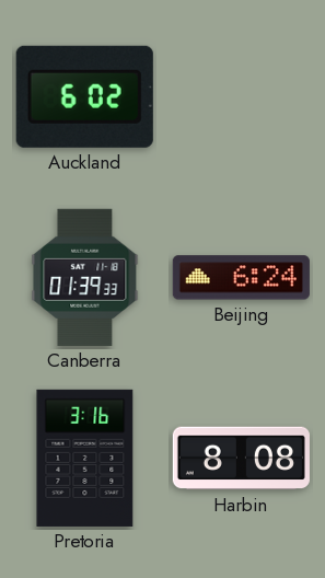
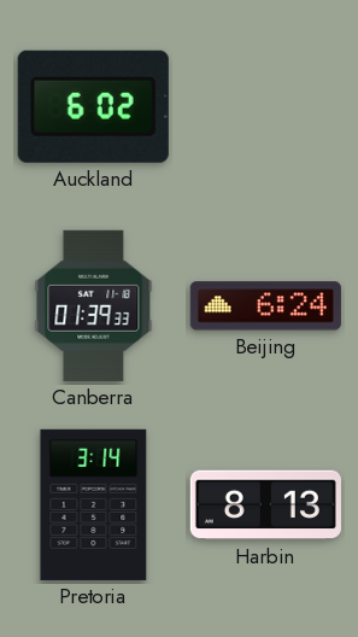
Pretoria: 3:16 -> 3:14
Harbin: 8:08 -> 8:13
